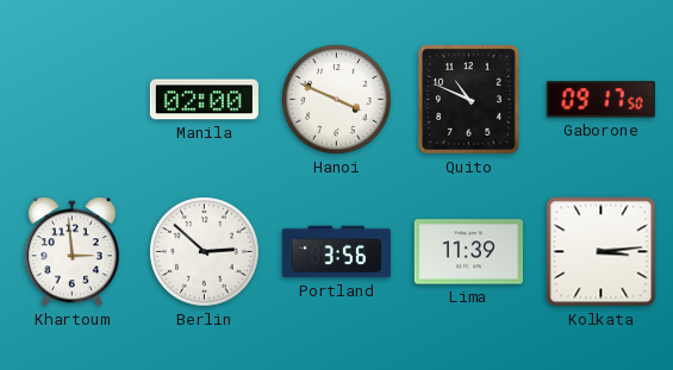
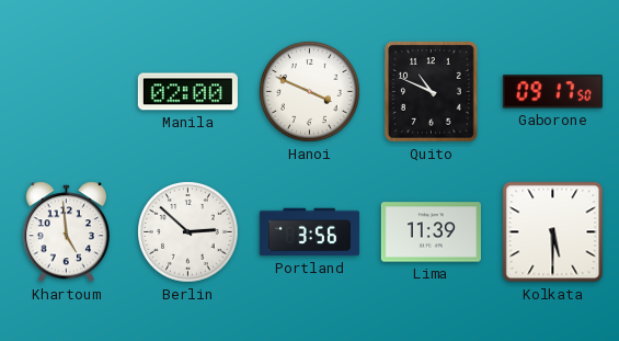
Khartoum: 2:59 -> 4:59
Kolkata: 3:14 -> 5:30
